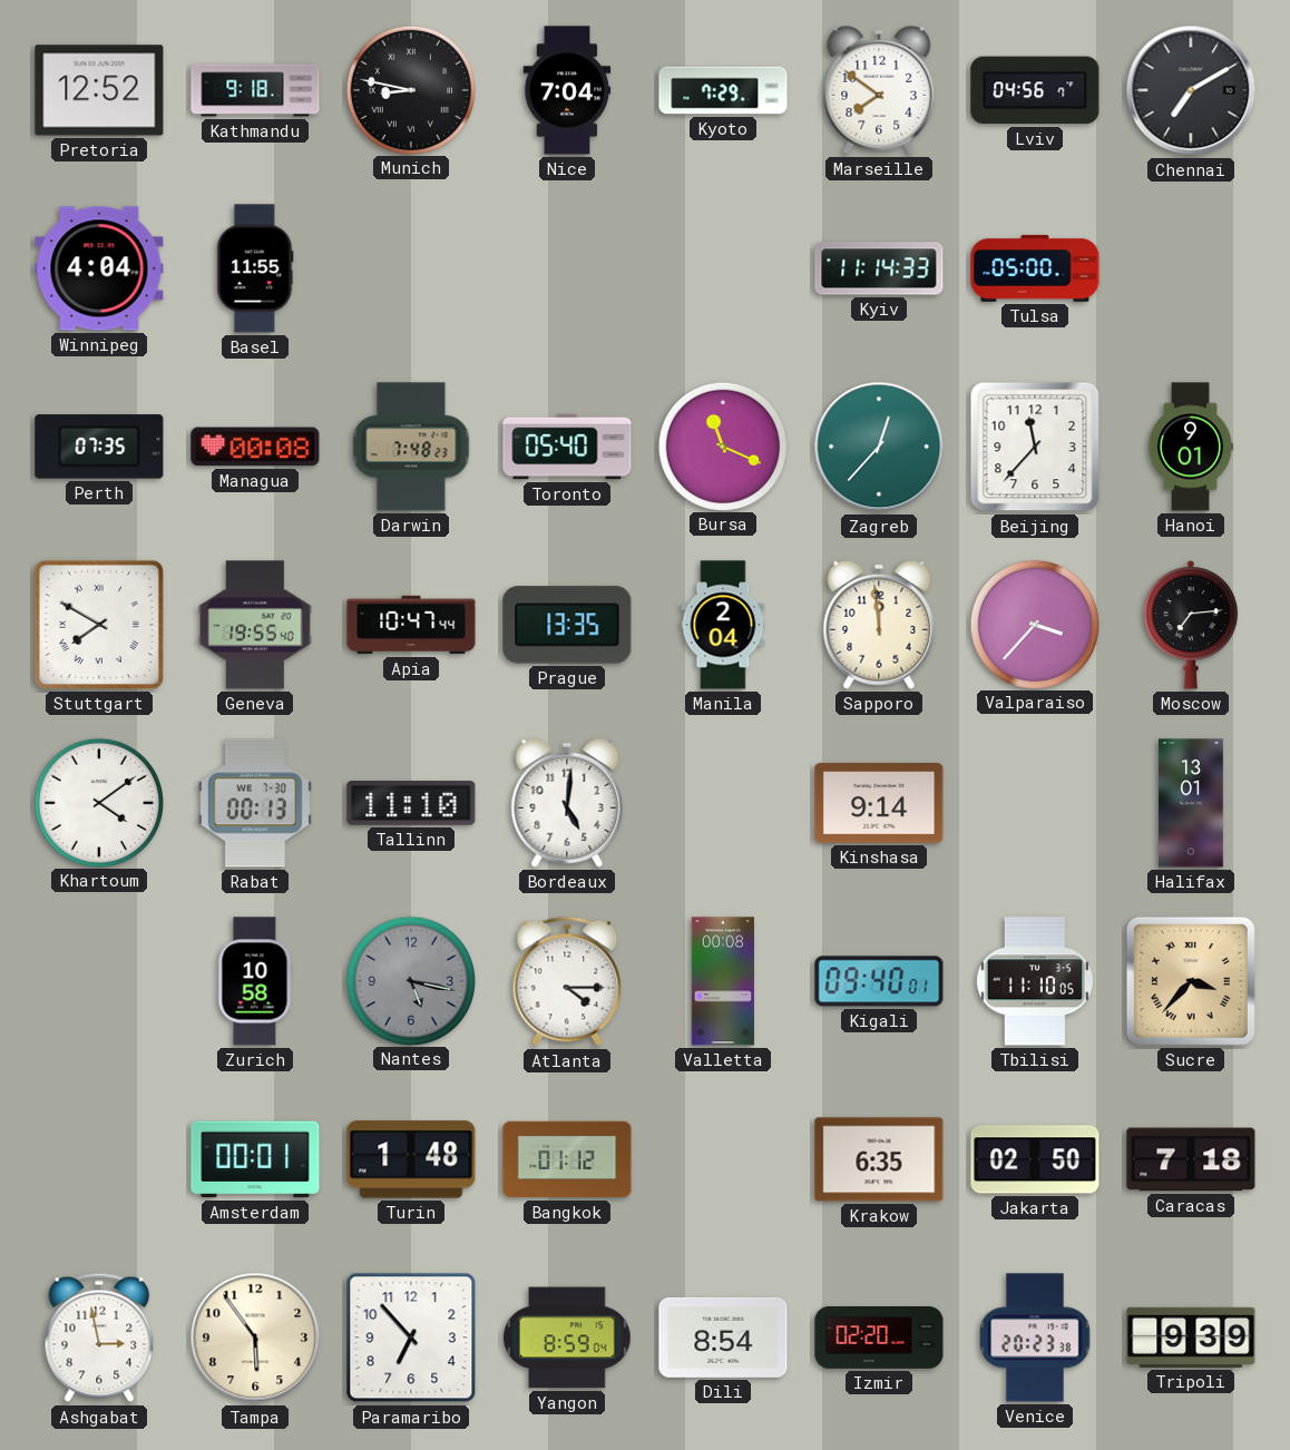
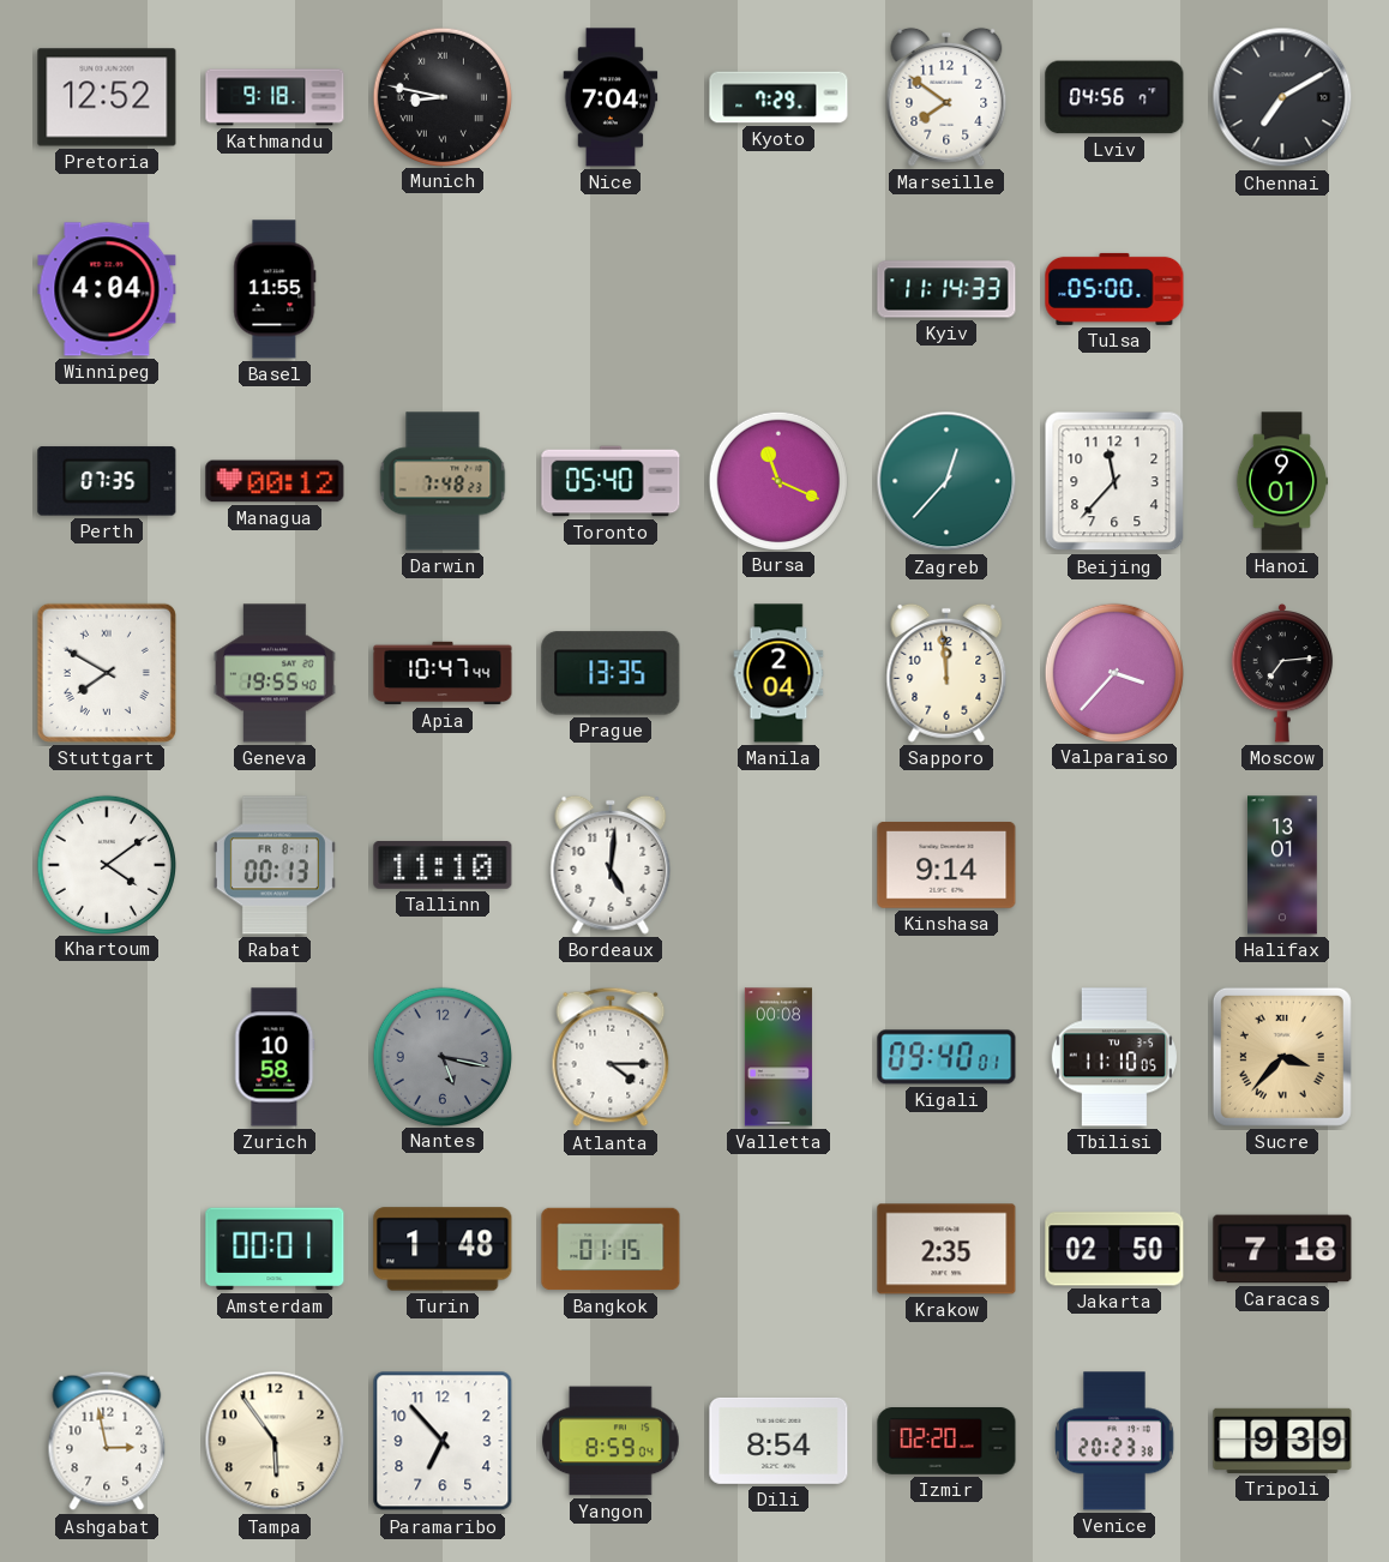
Managua: 00:08 -> 00:12
Rabat date: WE 7-30 -> FR 8-1
Bangkok: 01:12 -> 01:15
Krakow: 6:35 -> 2:35
